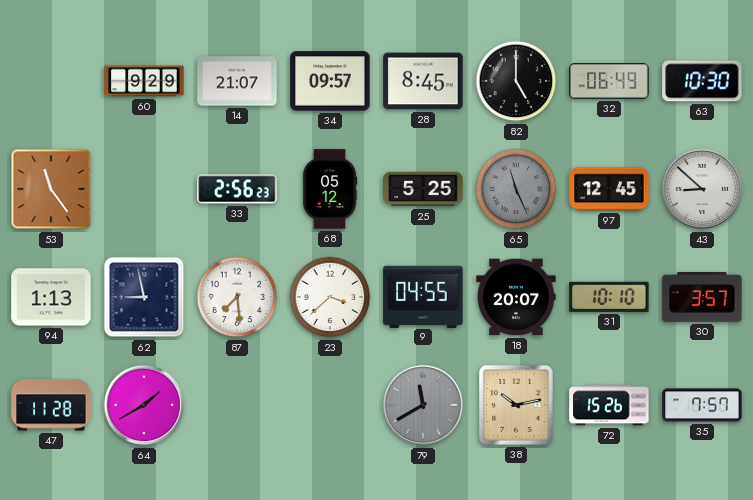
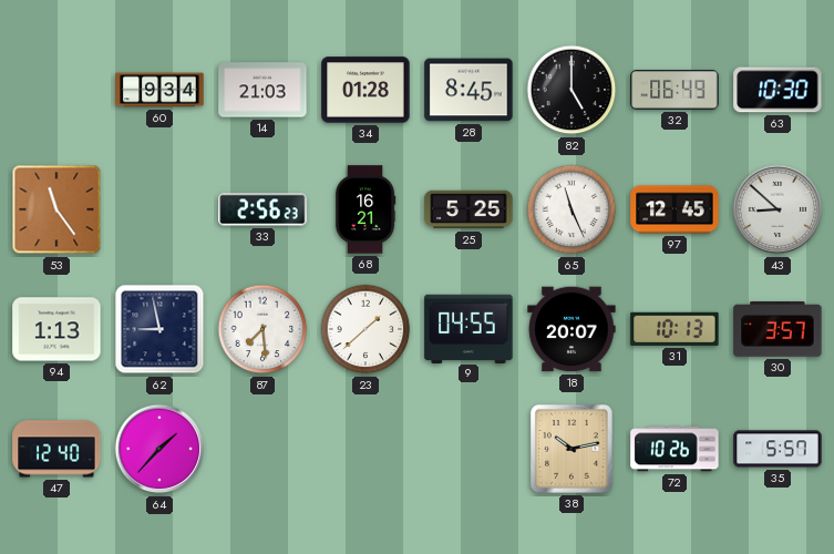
60: 9:29 -> 9:34
14: 21:07 -> 21:03
34: 09:57 -> 01:28
68: 05:12 -> 16:21
65 dial: grey -> white
23: 3:38 -> 1:38
31: 10:10 -> 10:13
47: 11:28 -> 12:40
64: 1:40 -> 1:37
79: 11:40 -> none
72: 15:26 -> 10:26
35: 7:57 -> 5:57
